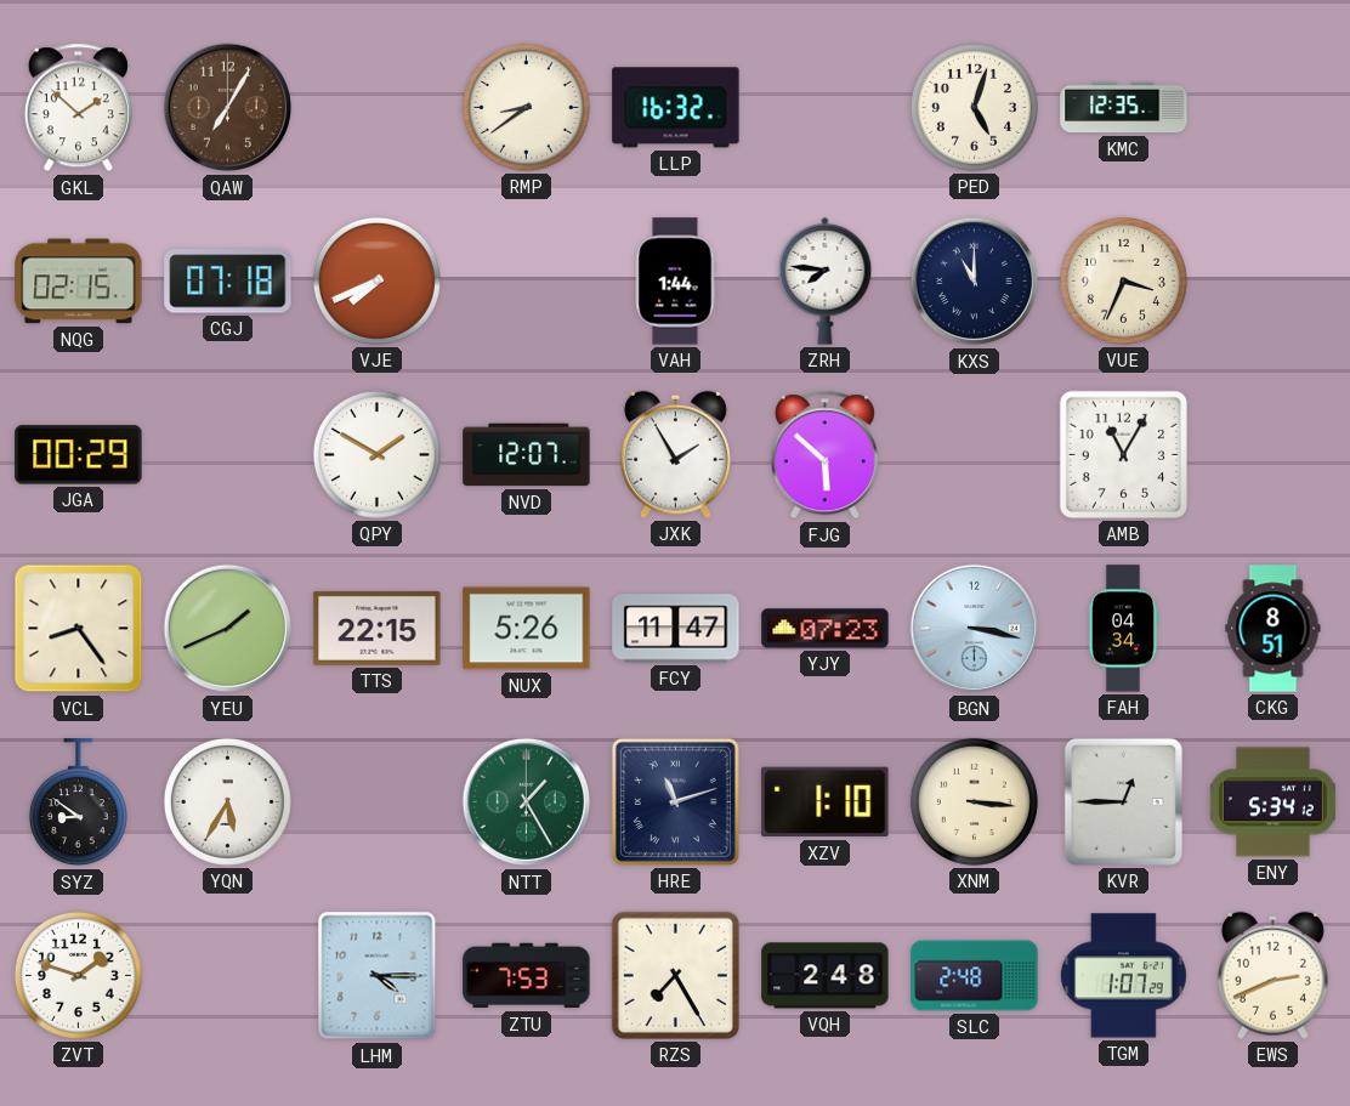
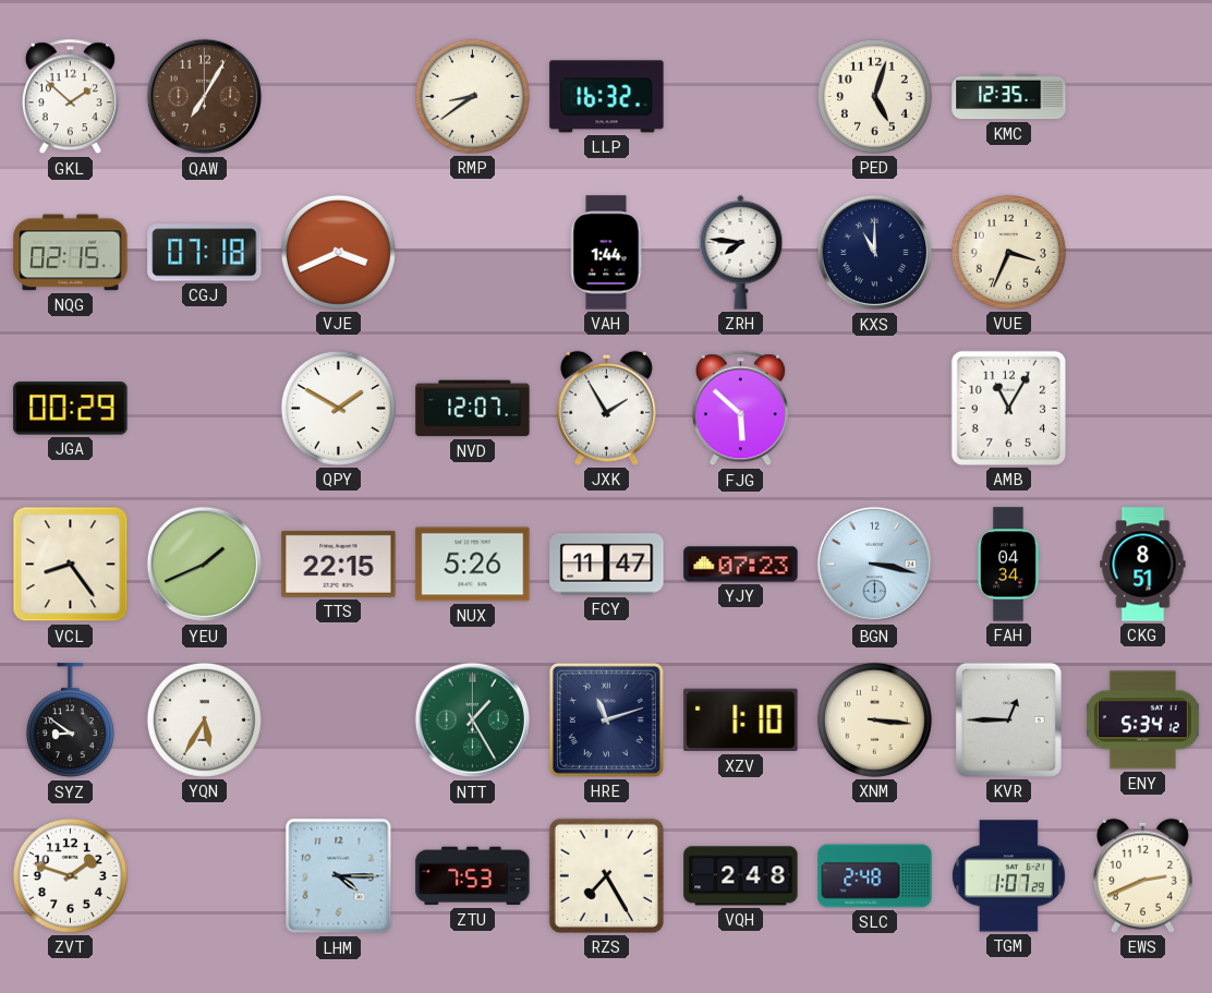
VJE: 7:41 -> 3:41
